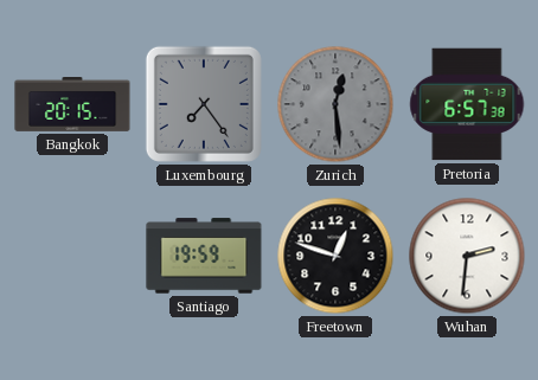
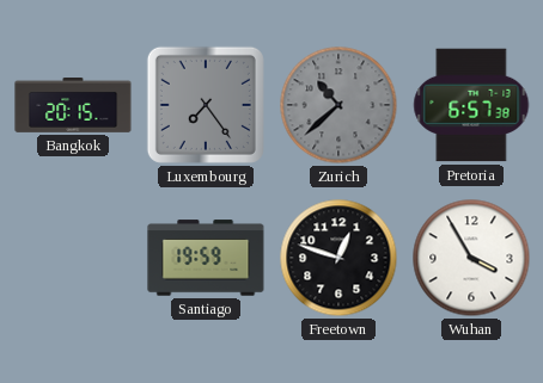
Zurich: 12:29 -> 10:38
Wuhan: 2:31 -> 3:55
